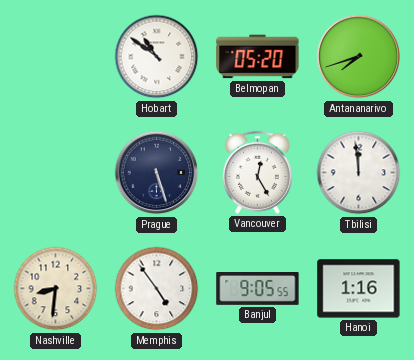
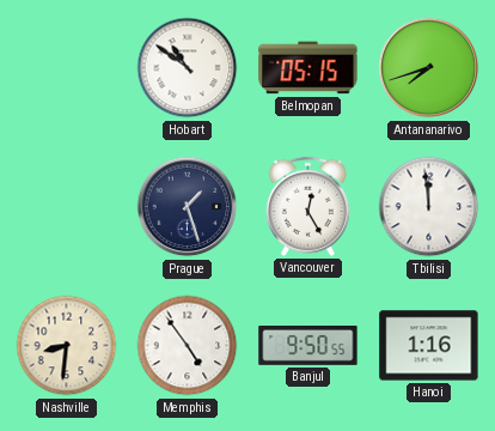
Belmopan: 05:20 -> 05:15
Prague: 5:27 -> 1:27
Banjul: 9:05 -> 9:50
